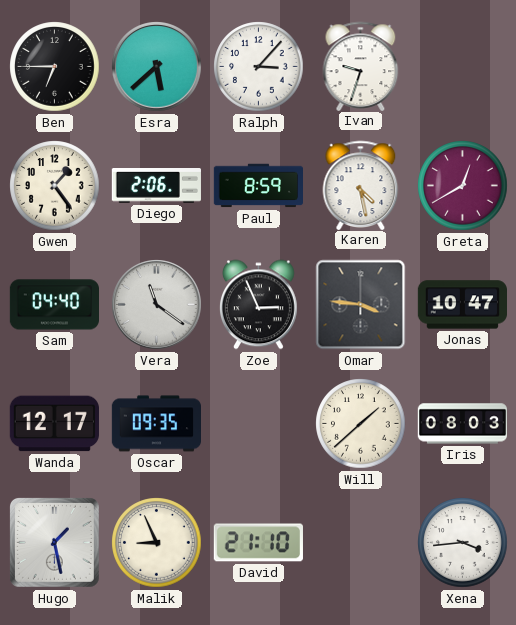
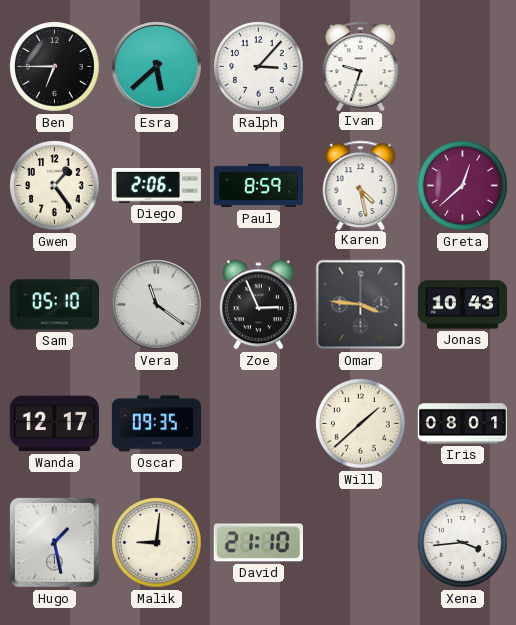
Greta: 12:40 -> 12:38
Sam: 04:40 -> 05:10
Jonas: 10:47 -> 10:43
Iris: 08:03 -> 08:01
Malik: 8:56 -> 9:01
